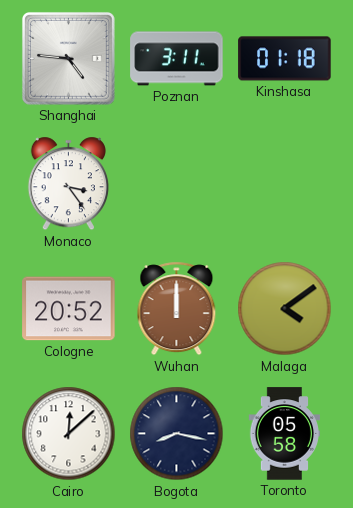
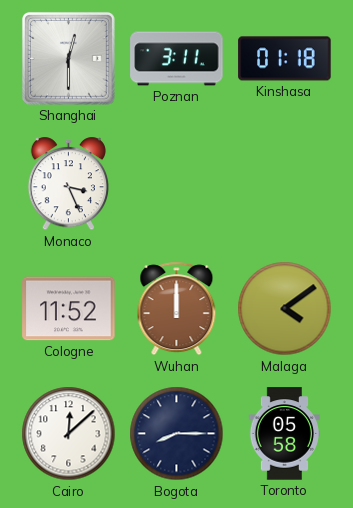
Shanghai: 4:46 -> 12:30
Monaco: 3:24 -> 3:26
Cologne: 20:52 -> 11:52
Bogota: 8:17 -> 8:15
